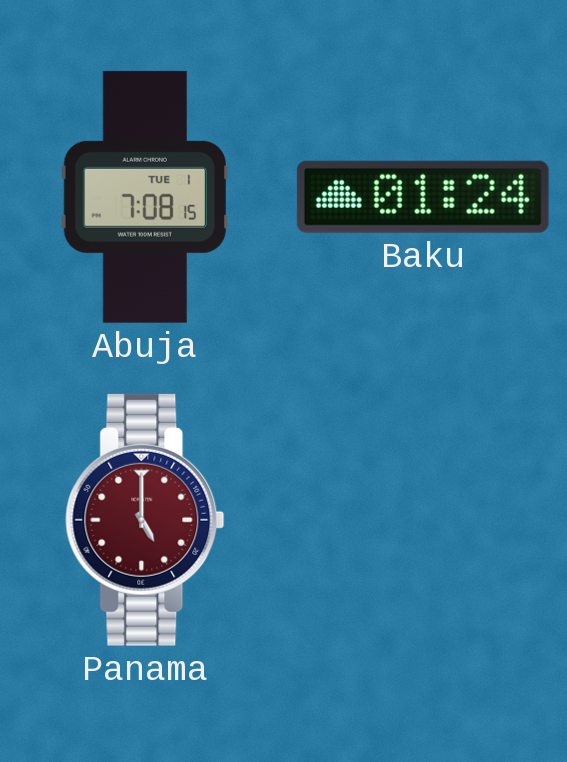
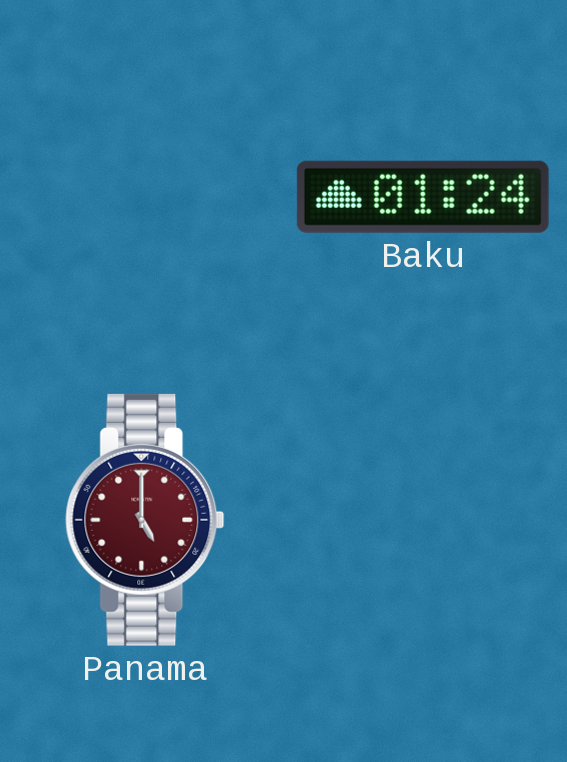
Abuja: 7:08 -> none
